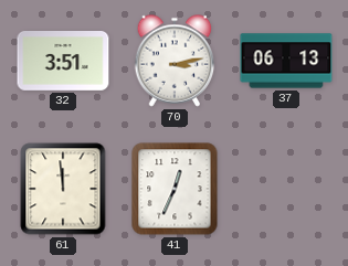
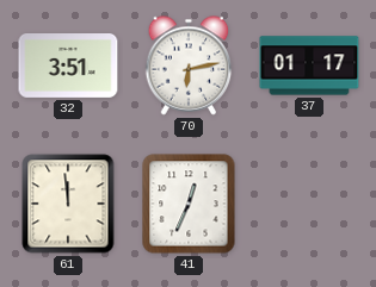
70: 3:13 -> 6:13
37: 06:13 -> 01:17
